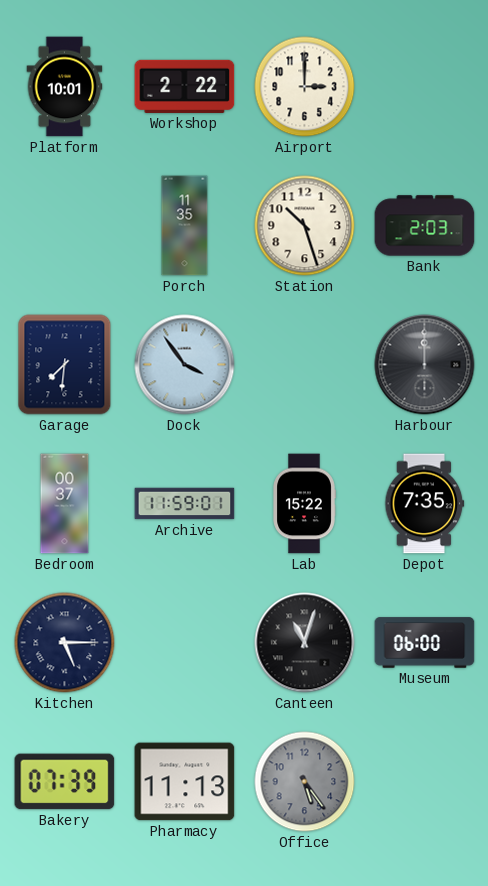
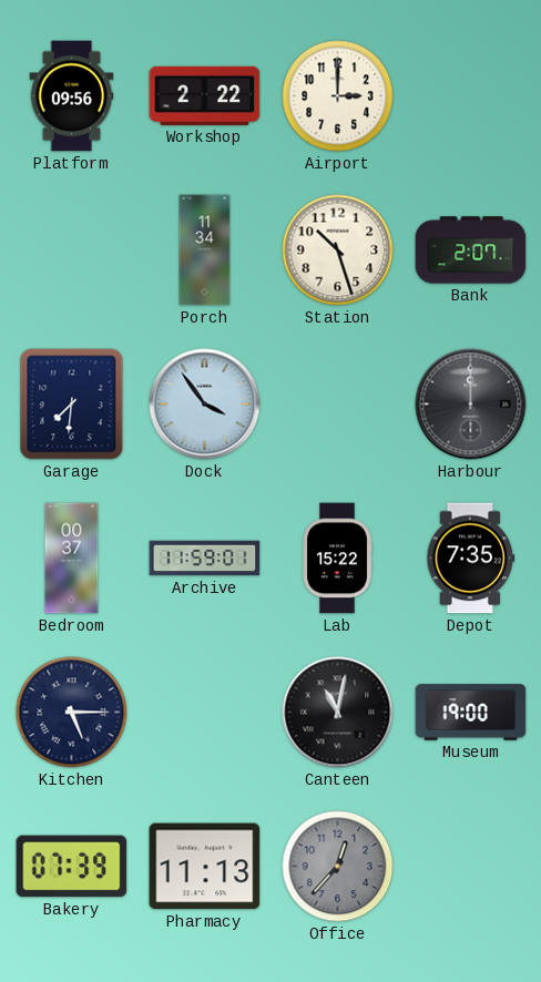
Platform: 10:01 -> 09:56
Porch: 11:35 -> 11:34
Bank: 2:03 -> 2:07
Canteen: 11:03 -> 11:02
Museum: 06:00 -> 19:00
Office: 5:24 -> 12:37
